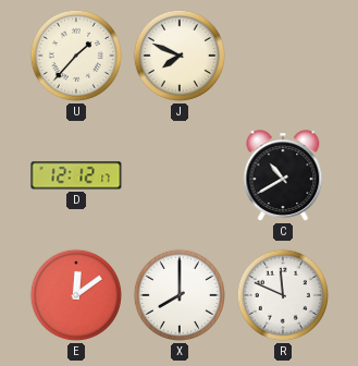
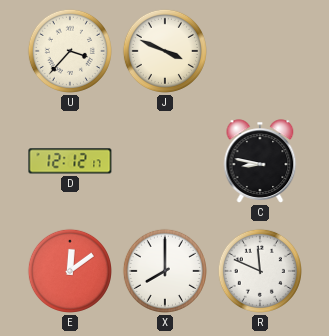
U: 1:37 -> 3:37
J: 7:49 -> 3:49
C: 10:40 -> 8:47
